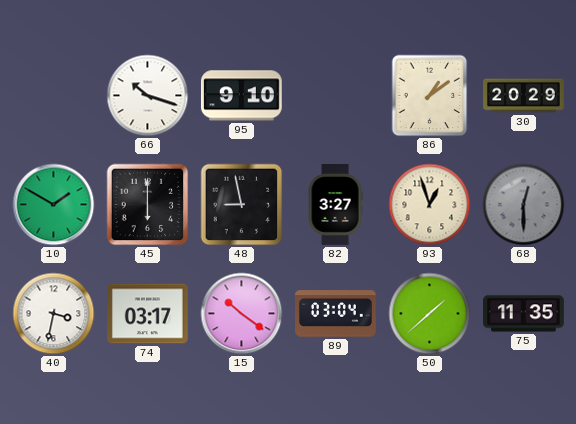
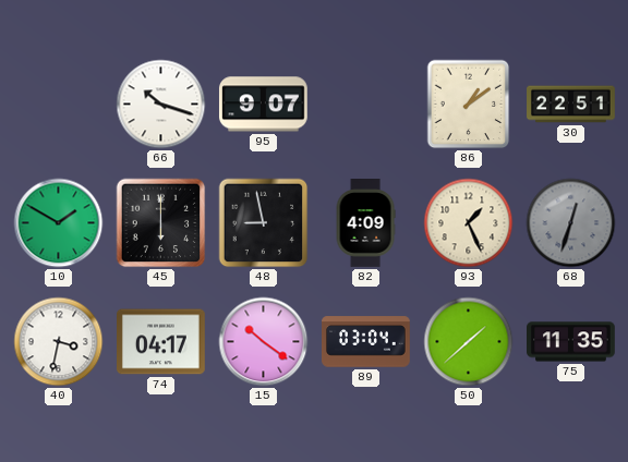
95: 9:10 -> 9:07
30: 20:29 -> 22:51
82: 3:27 -> 4:09
93: 12:57 -> 1:26
68: 12:30 -> 12:33
74: 03:17 -> 04:17
